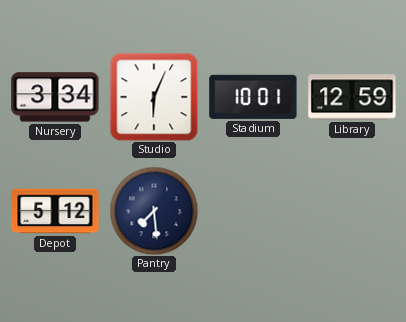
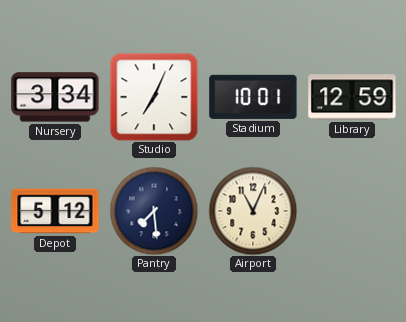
Studio: 6:04 -> 7:04
Airport: none -> 11:04
